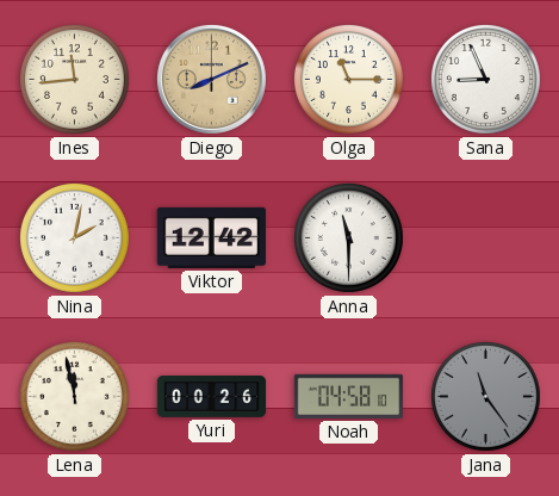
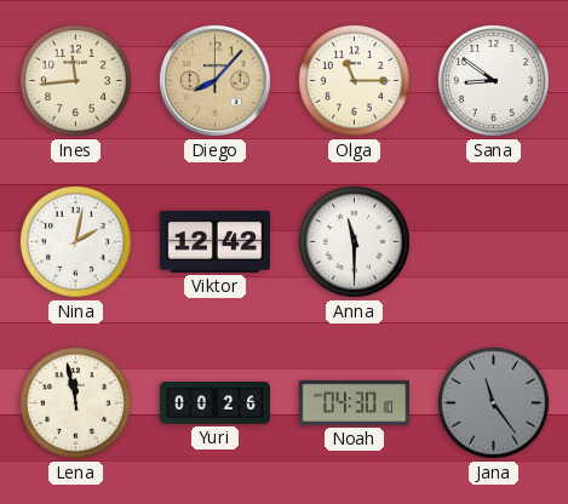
Diego: 8:11 -> 8:07
Sana: 8:56 -> 8:51
Noah: 04:58 -> 04:30
